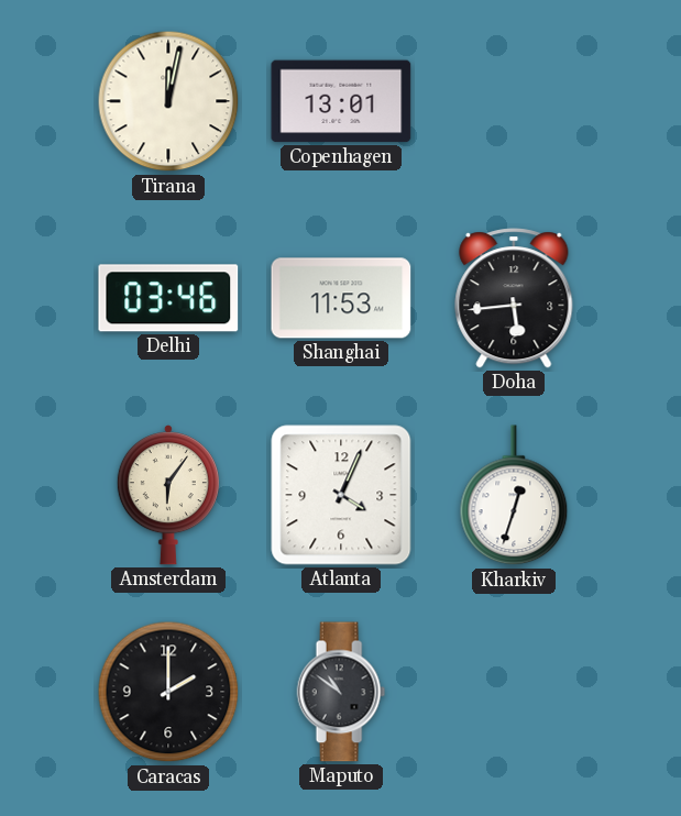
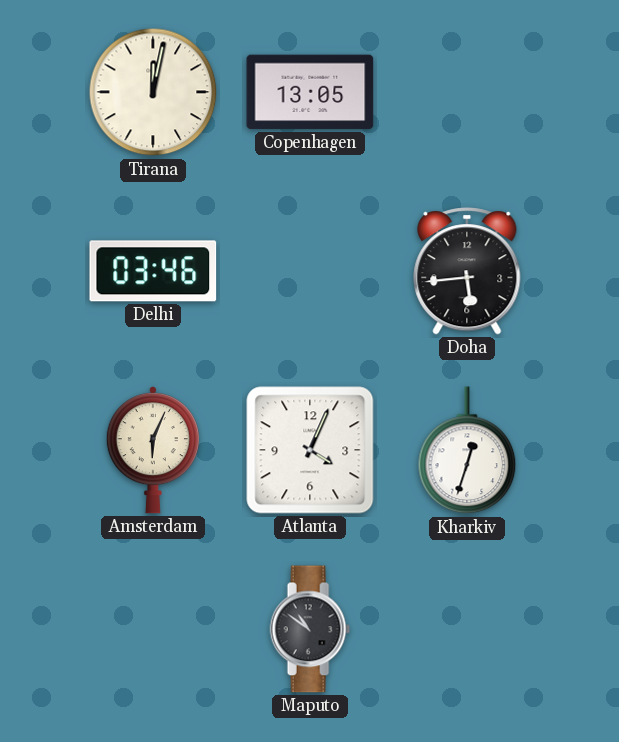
Copenhagen: 13:01 -> 13:05
Shanghai: 11:53 -> none
Amsterdam: 6:06 -> 6:04
Caracas: 2:00 -> none
